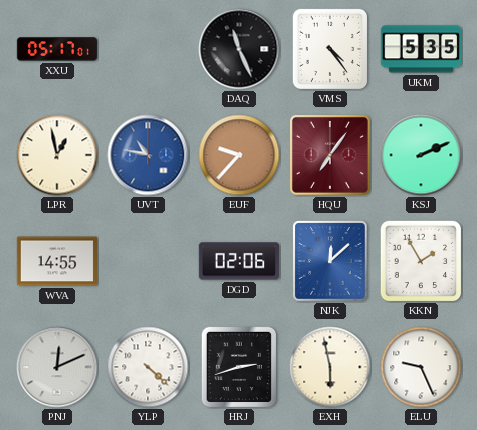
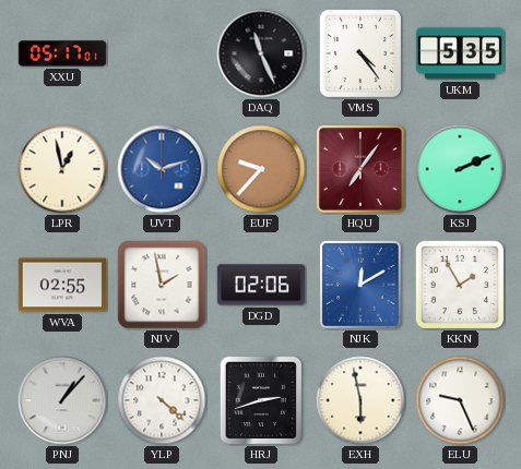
UVT: 10:47 -> 10:12
WVA: 14:55 -> 02:55
NJV: none -> 1:58
NJK: 12:08 -> 12:10
PNJ: 12:11 -> 1:07
